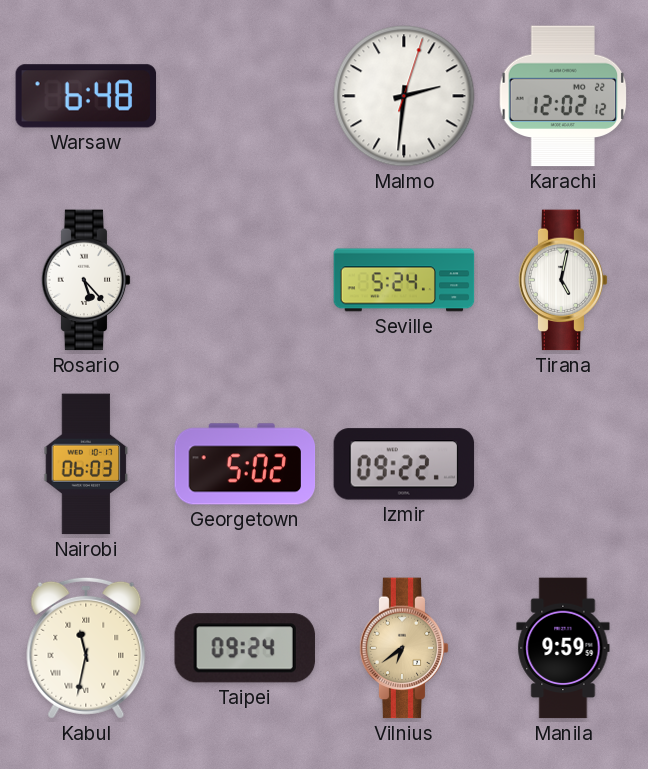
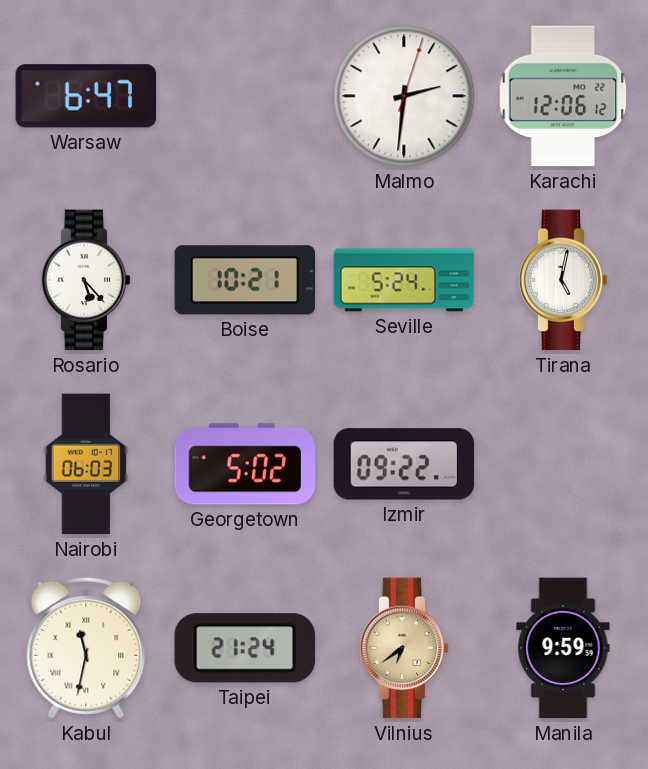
Warsaw: 6:48 -> 6:47
Karachi: 12:02 -> 12:06
Boise: none -> 10:21
Taipei: 09:24 -> 21:24
